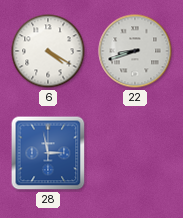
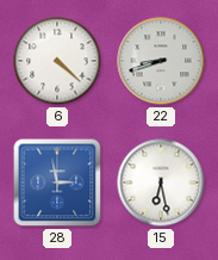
6: 4:20 -> 4:22
15: none -> 6:28
